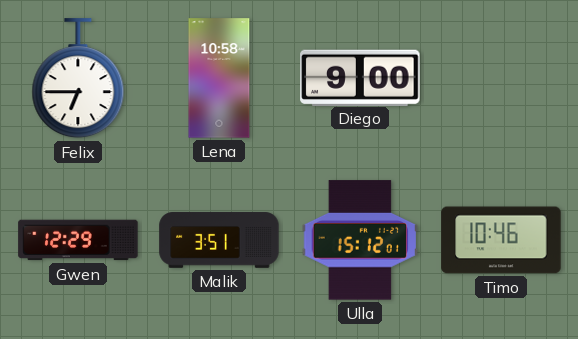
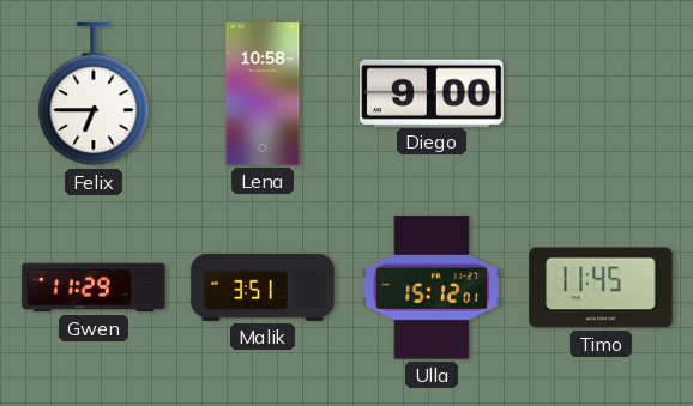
Gwen: 12:29 -> 11:29
Timo: 10:46 -> 11:45
